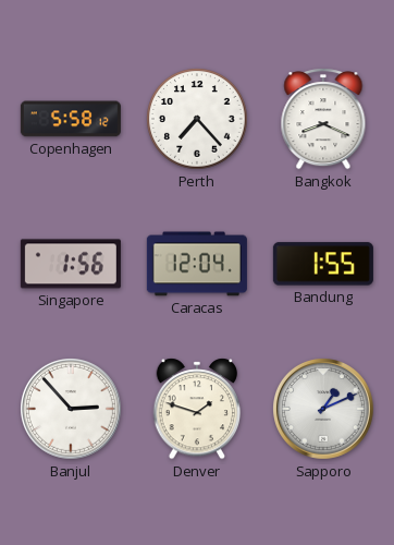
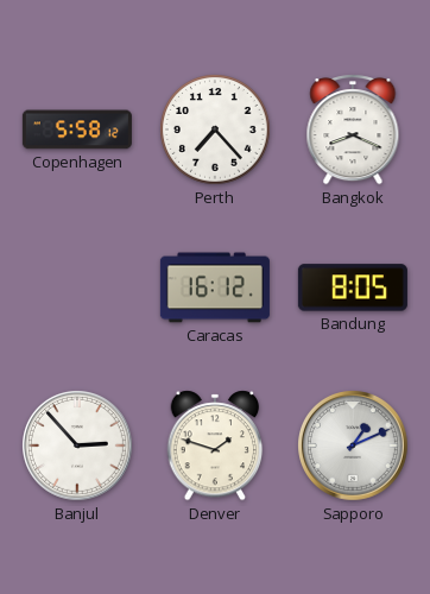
Singapore: 1:56 -> none
Caracas: 12:04 -> 16:12
Bandung: 1:55 -> 8:05
